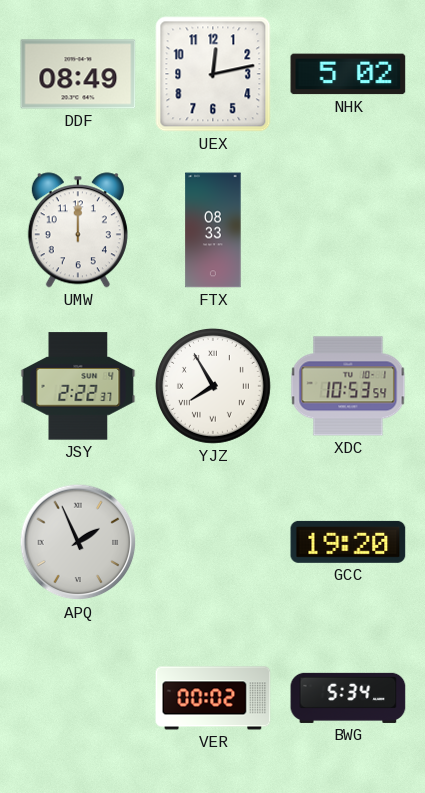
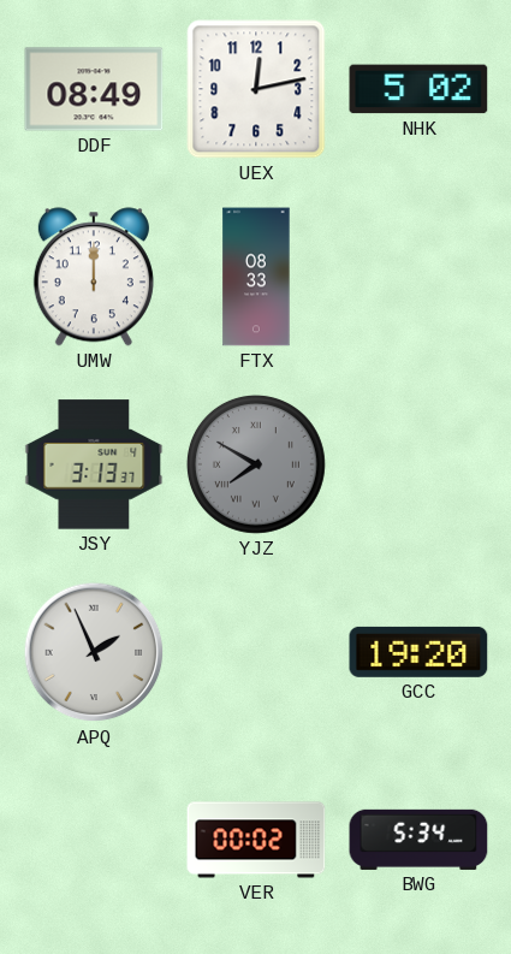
JSY: 2:22 -> 3:13
YJZ: 7:55 -> 7:50
YJZ dial: white -> grey
XDC: 10:53 -> none
